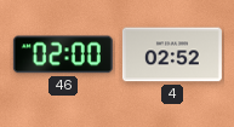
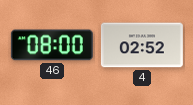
46: 02:00 -> 08:00
